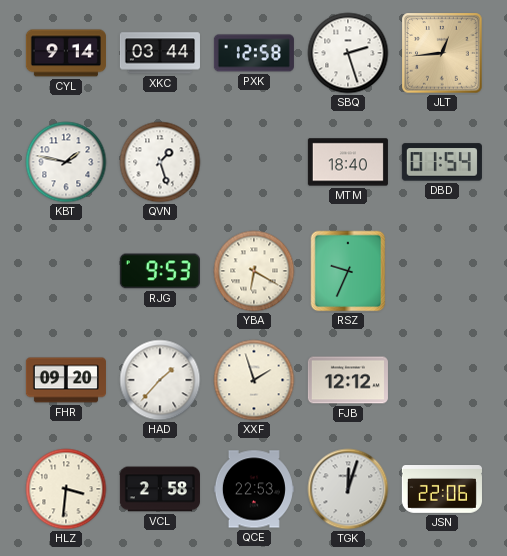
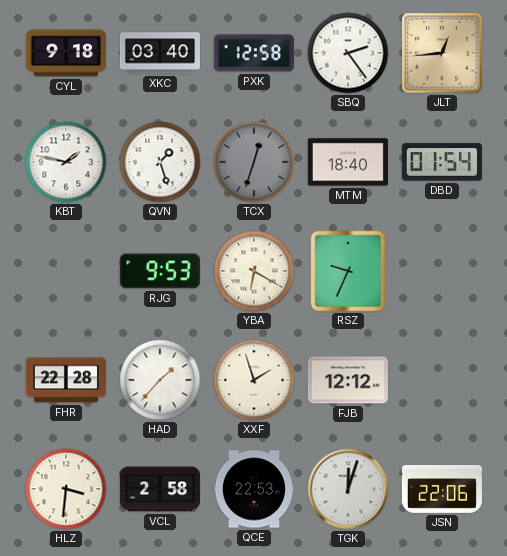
CYL: 9:14 -> 9:18
XKC: 03:44 -> 03:40
SBQ: 2:27 -> 2:24
TCX: none -> 12:33
FHR: 09:20 -> 22:28
